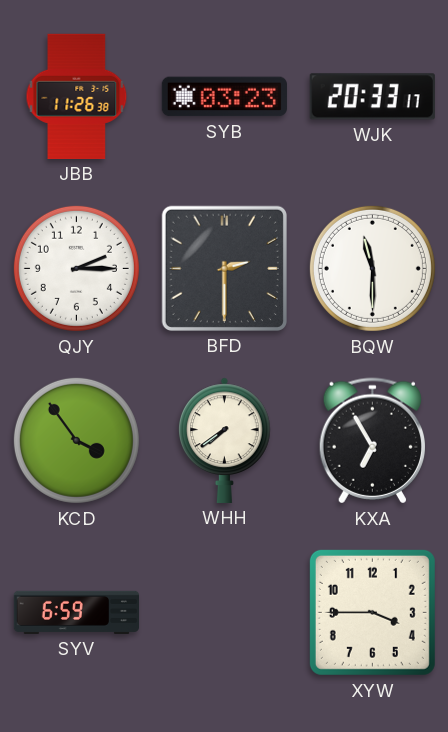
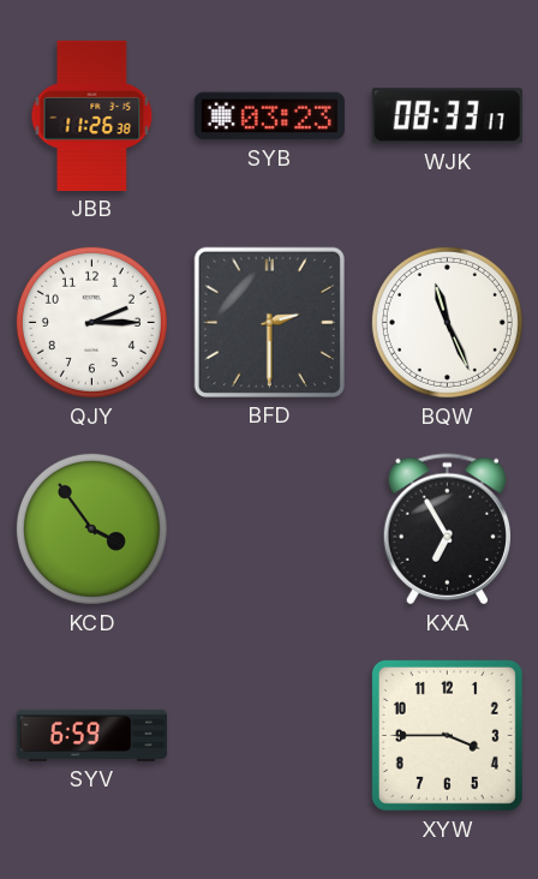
WJK: 20:33 -> 08:33
BQW: 11:30 -> 11:26
WHH: 7:39 -> none
